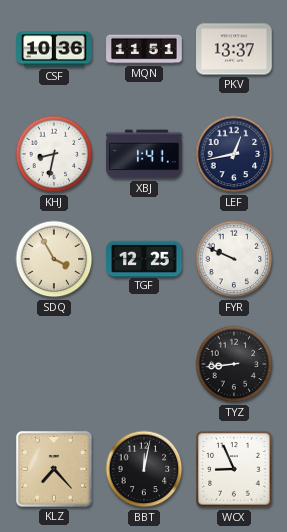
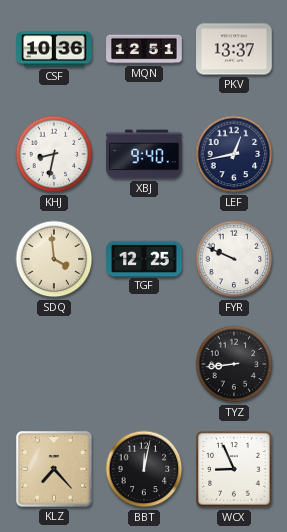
MQN: 11:51 -> 12:51
XBJ: 1:41 -> 9:40
SDQ: 3:55 -> 3:59
